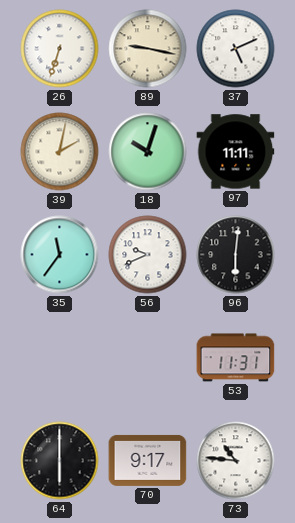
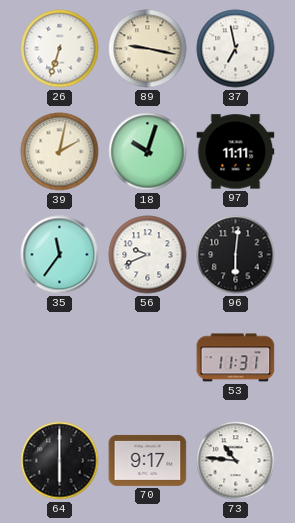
37: 5:11 -> 6:58
